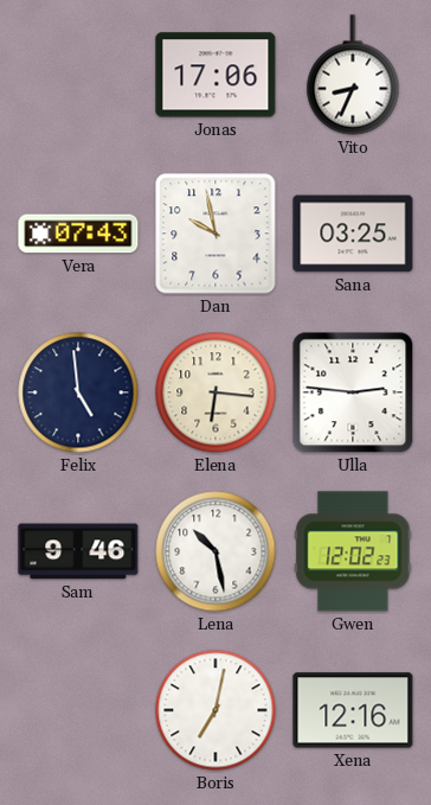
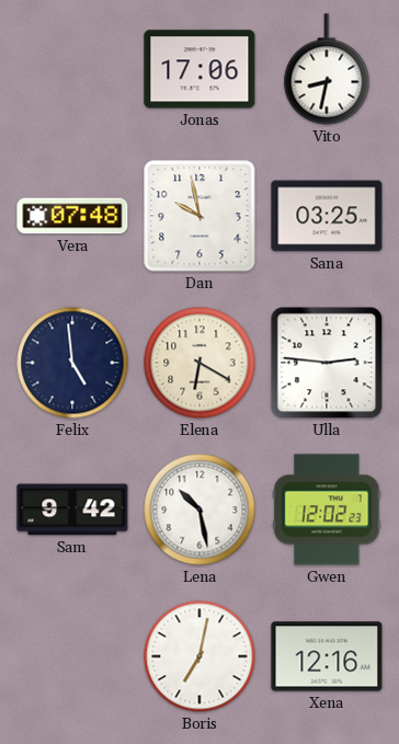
Vito: 8:34 -> 8:32
Vera: 07:43 -> 07:48
Elena: 6:16 -> 6:20
Sam: 9:46 -> 9:42
